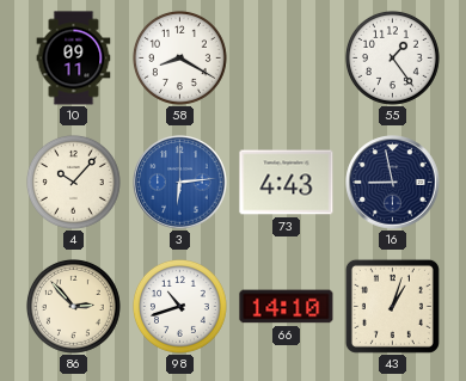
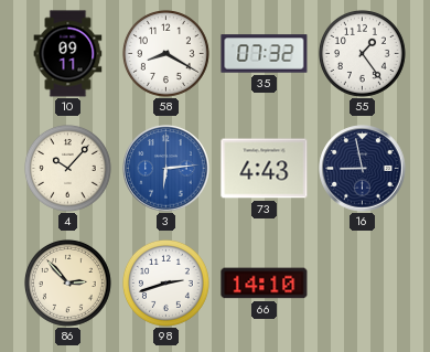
35: none -> 07:32
98: 10:42 -> 2:42
43: 1:03 -> none
